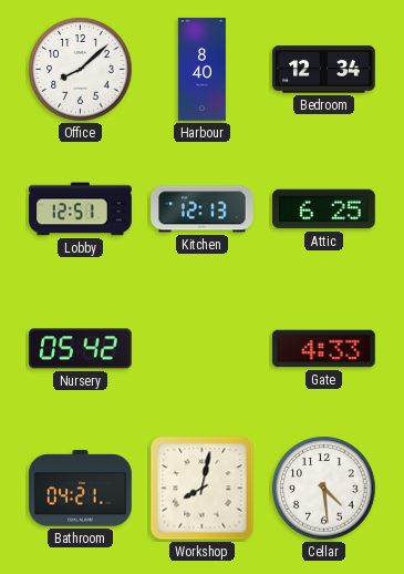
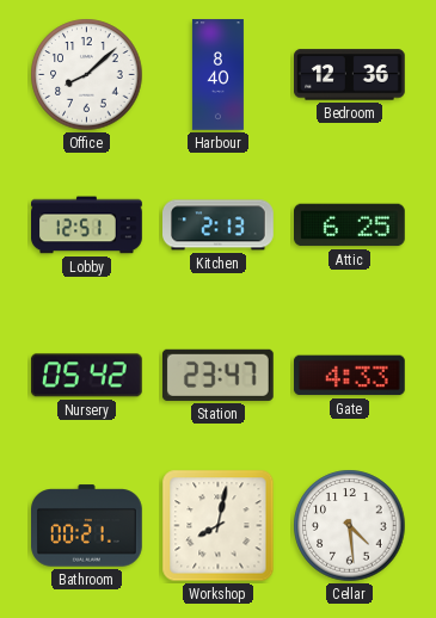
Bedroom: 12:34 -> 12:36
Kitchen: 12:13 -> 2:13
Station: none -> 23:47
Bathroom: 04:21 -> 00:21
